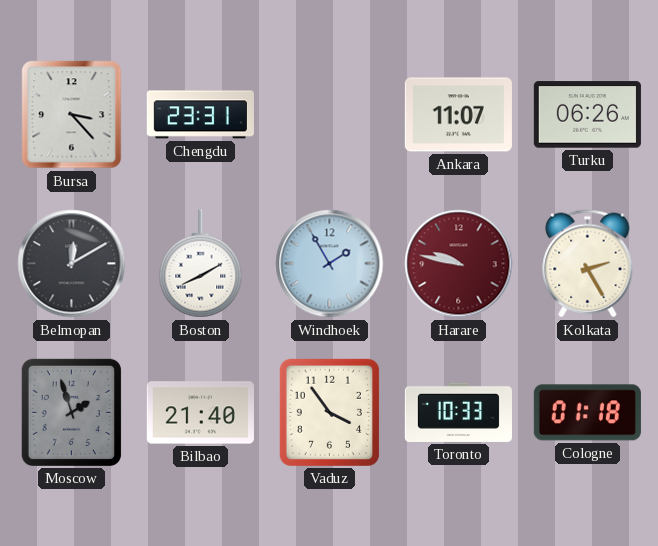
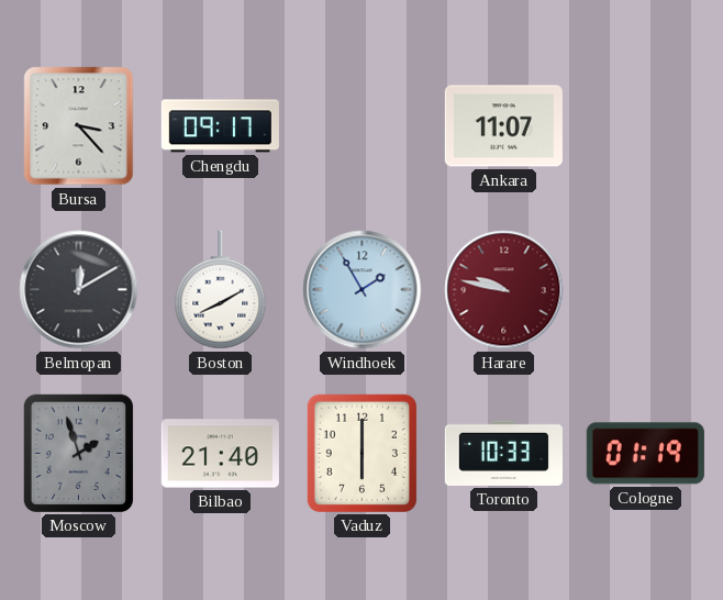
Chengdu: 23:31 -> 09:17
Turku: 06:26 -> none
Kolkata: 2:25 -> none
Vaduz: 3:54 -> 6:00
Cologne: 01:18 -> 01:19
